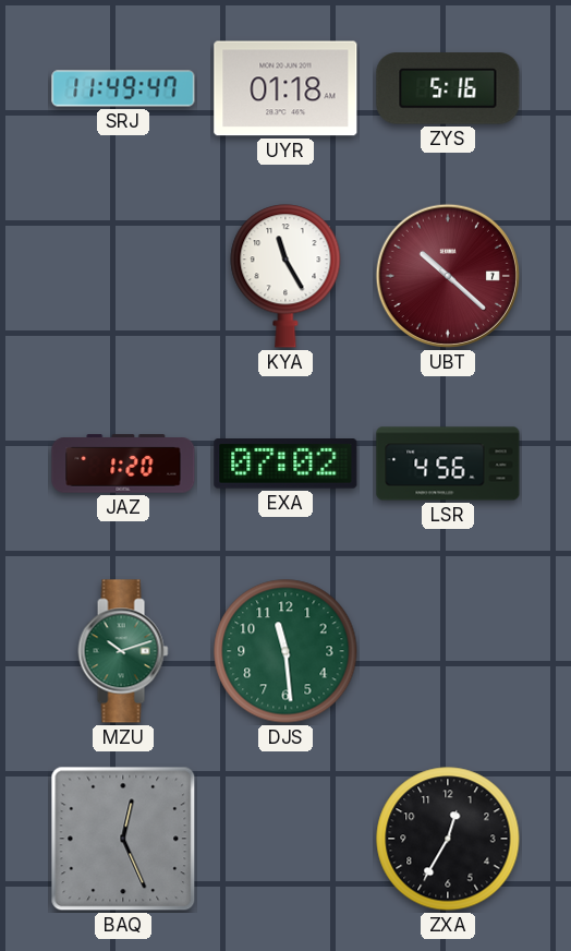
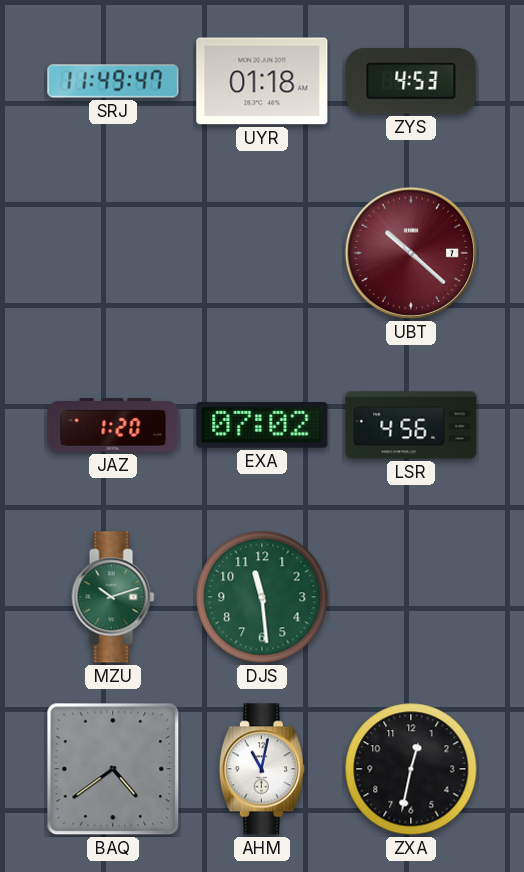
ZYS: 5:16 -> 4:53
KYA: 11:25 -> none
BAQ: 12:26 -> 4:39
AHM: none -> 11:02
ZXA: 12:35 -> 12:32
